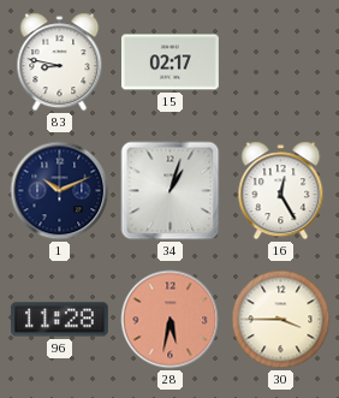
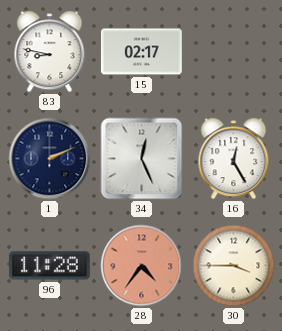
1: 10:11 -> 2:11
34: 1:03 -> 12:26
28: 5:32 -> 4:36
